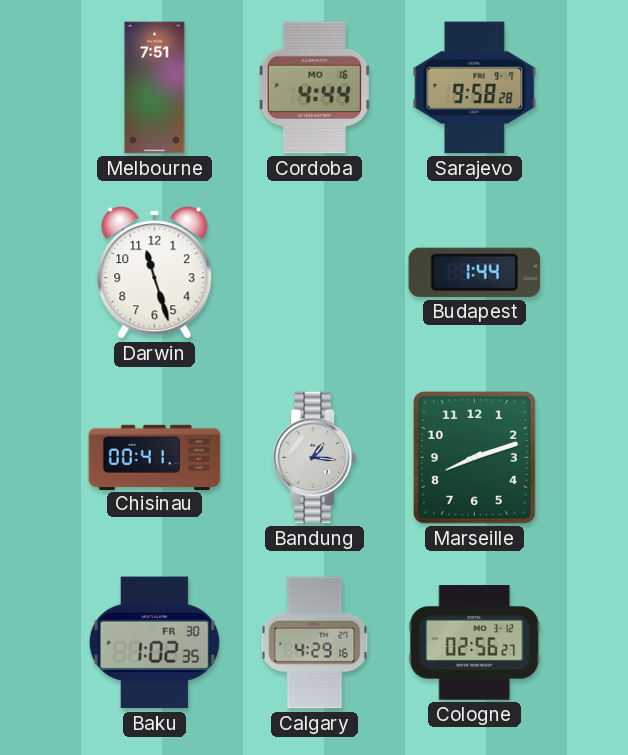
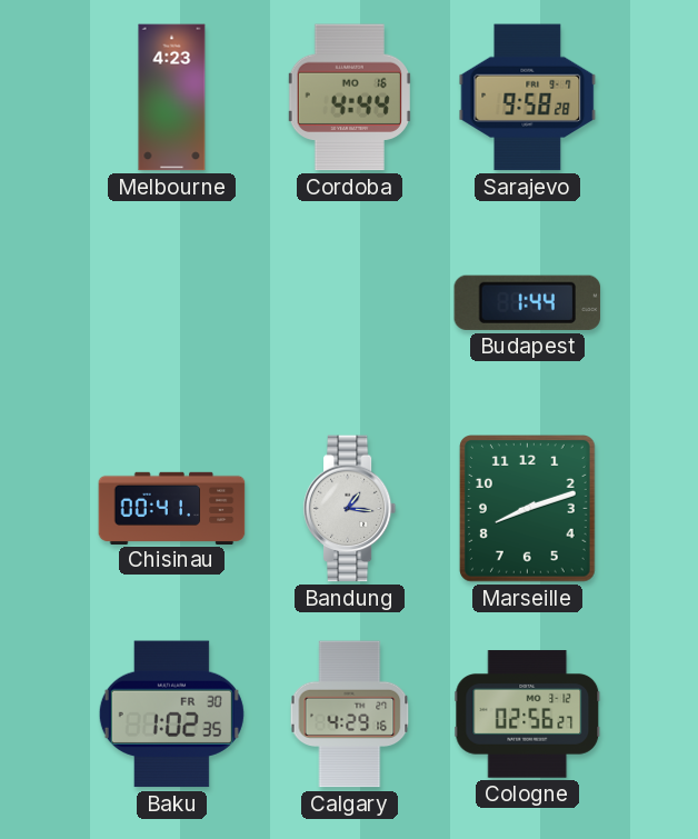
Melbourne: 7:51 -> 4:23
Darwin: 11:27 -> none
